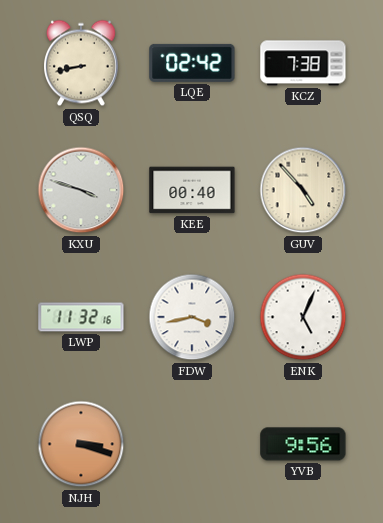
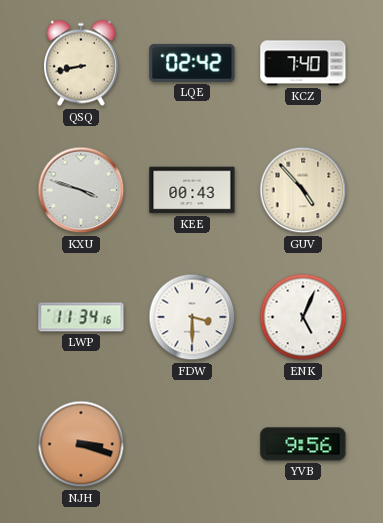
KCZ: 7:38 -> 7:40
KEE: 00:40 -> 00:43
LWP: 11:32 -> 11:34
FDW: 3:43 -> 3:30
